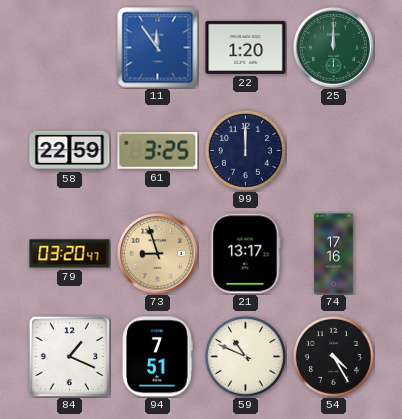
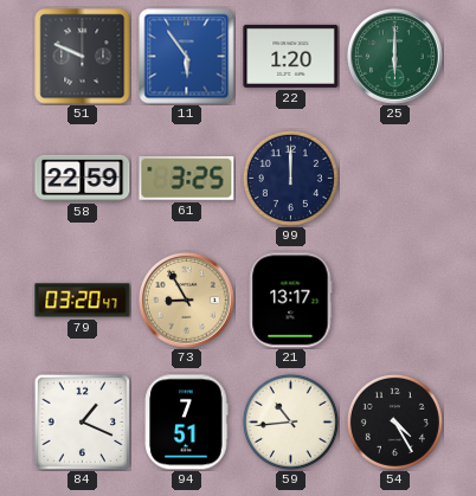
51: none -> 9:49
11: 11:54 -> 5:54
25: 12:00 -> 6:00
73: 8:57 -> 8:55
74: 17:16 -> none
59: 10:49 -> 10:44
